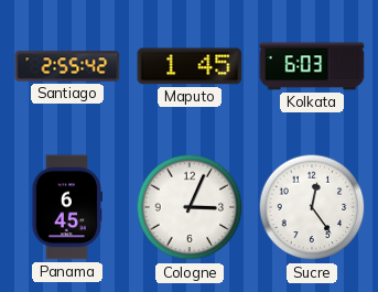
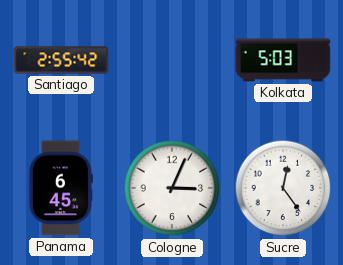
Maputo: 1:45 -> none
Kolkata: 6:03 -> 5:03
